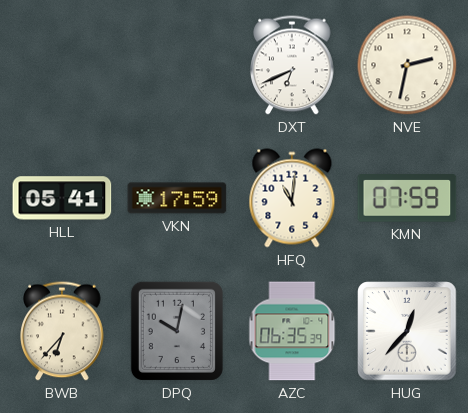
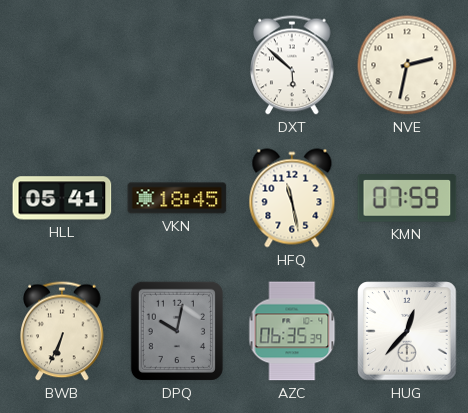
DXT: 6:41 -> 5:52
VKN: 17:59 -> 18:45
HFQ: 11:01 -> 11:28
BWB: 6:37 -> 6:34
